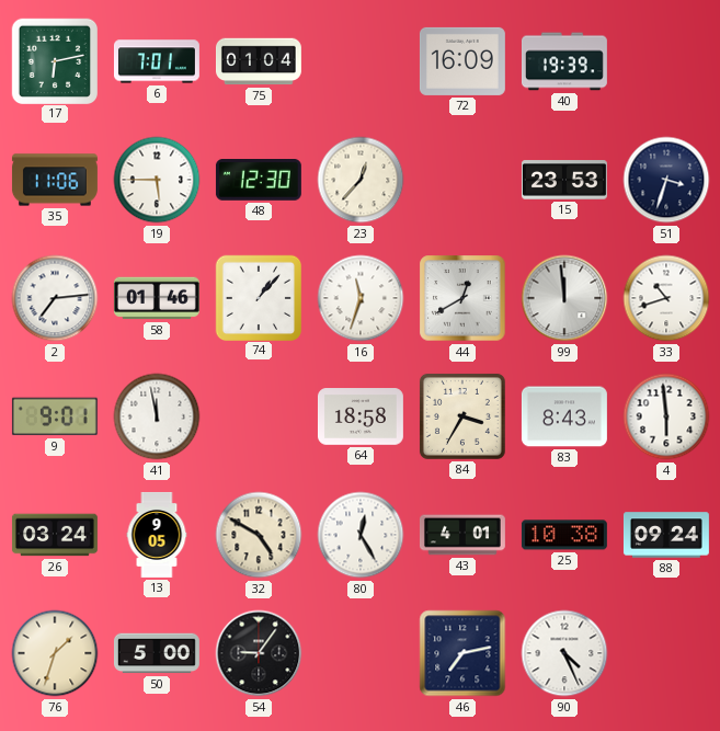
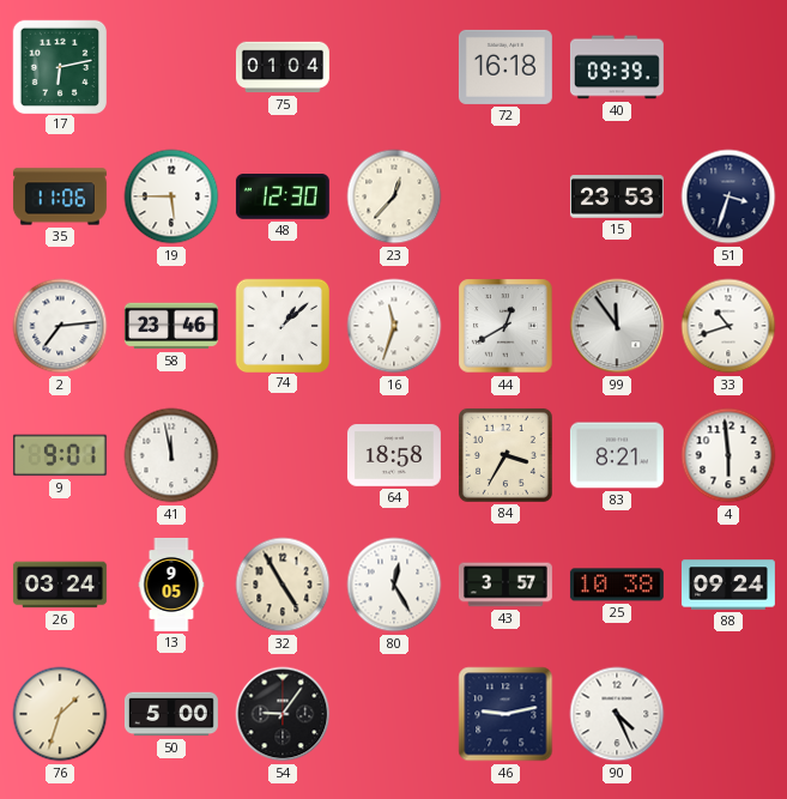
6: 7:01 -> none
72: 16:09 -> 16:18
40: 19:39 -> 09:39
58: 01:46 -> 23:46
74: 1:07 -> 1:08
99: 11:59 -> 11:54
83: 8:43 -> 8:21
32: 4:50 -> 4:55
43: 4:01 -> 3:57
46: 7:13 -> 9:13
